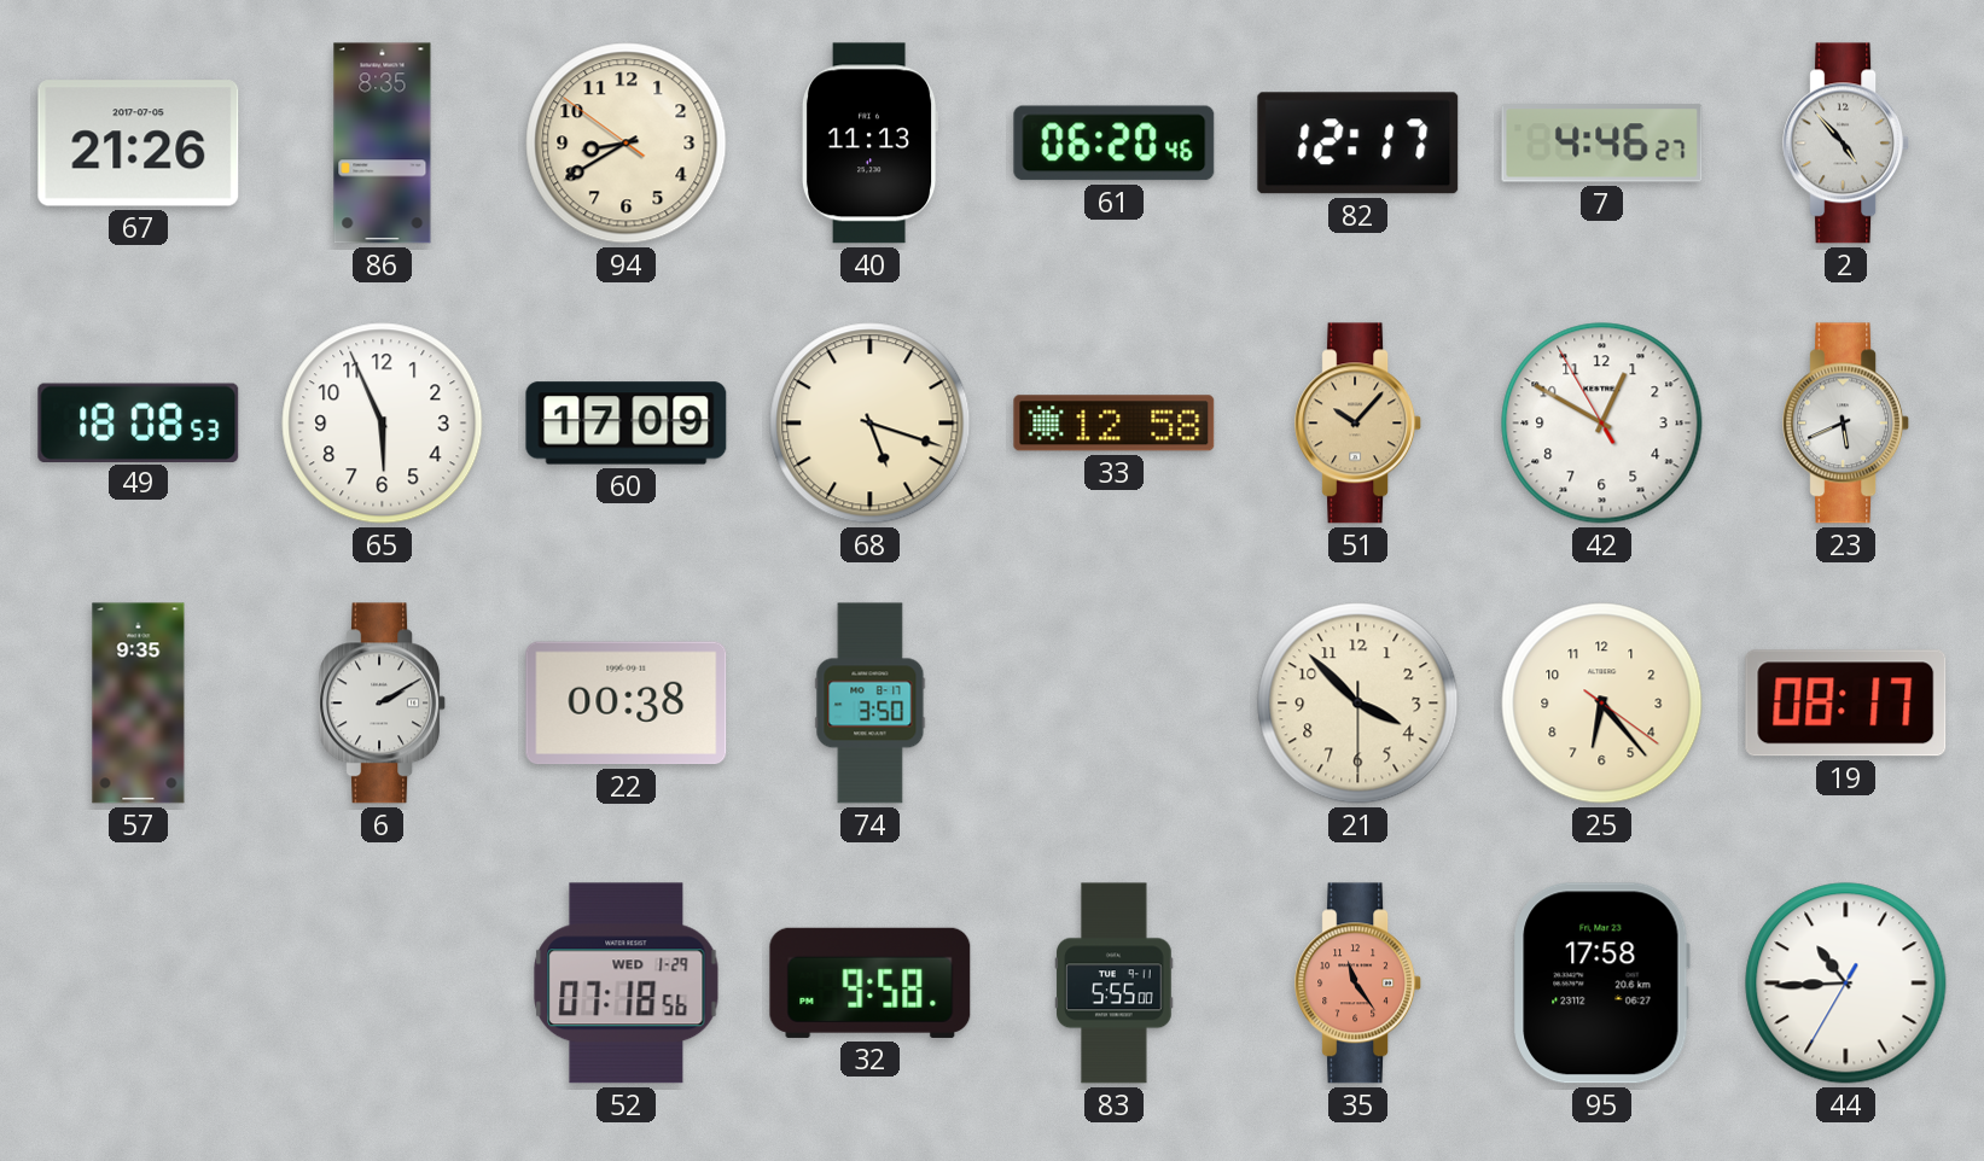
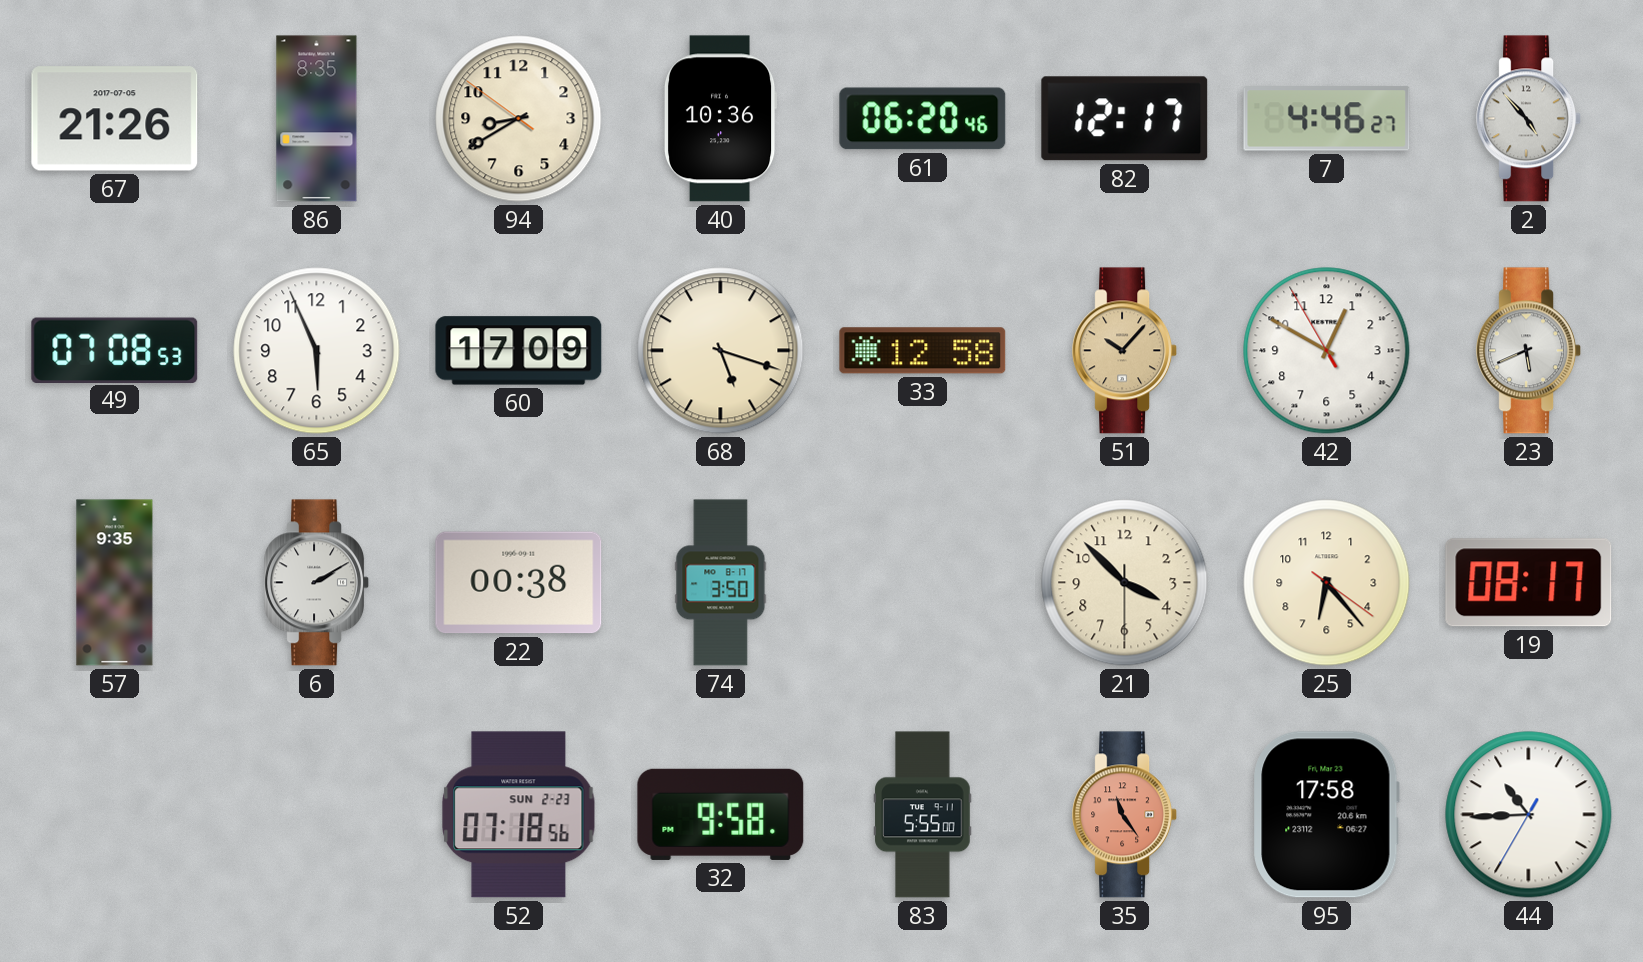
40: 11:13 -> 10:36
49: 18:08 -> 07:08
52 date: WED 1-29 -> SUN 2-23
